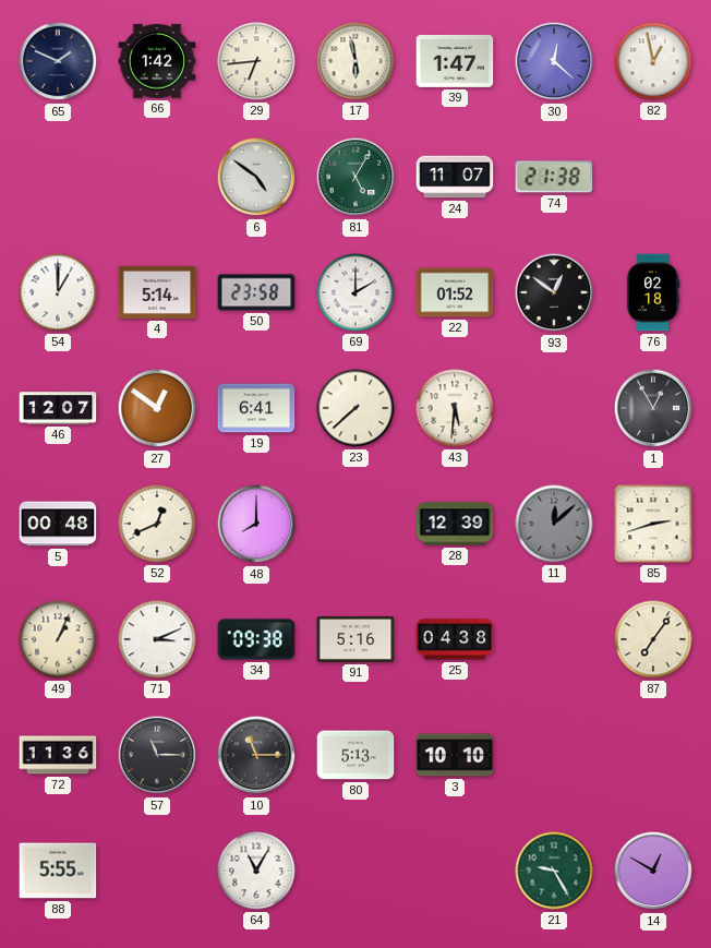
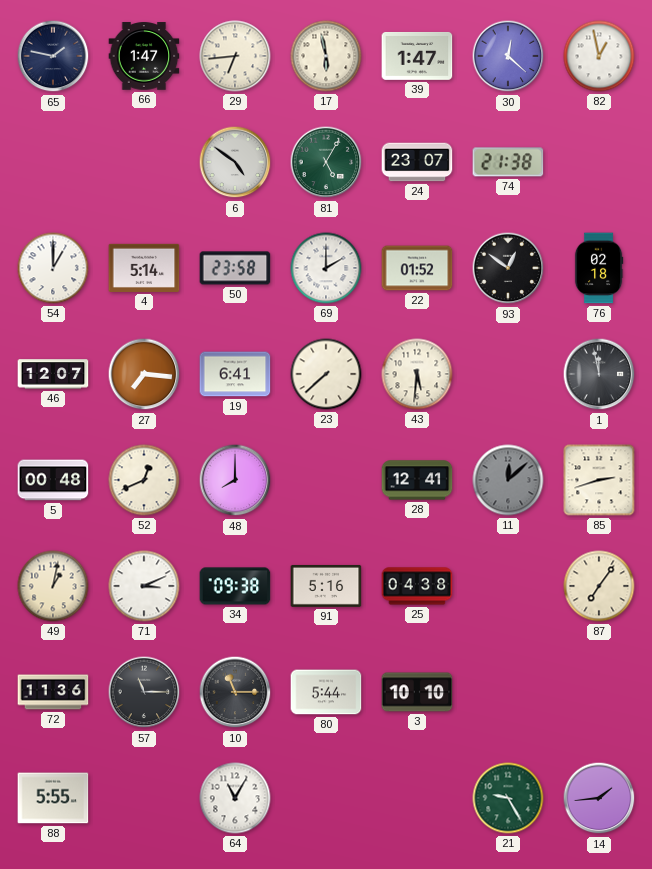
65: 1:49 -> 1:47
66: 1:42 -> 1:47
24: 11:07 -> 23:07
27: 12:51 -> 7:16
1: 12:55 -> 11:58
28: 12:39 -> 12:41
49: 1:04 -> 1:02
80: 5:13 -> 5:44
14: 12:50 -> 1:44
